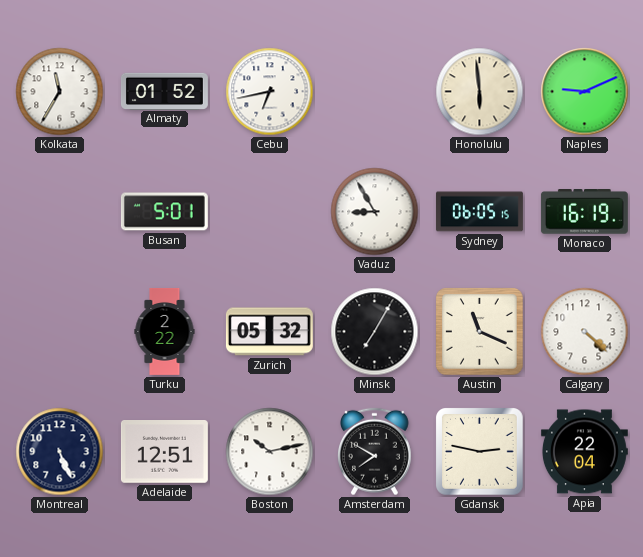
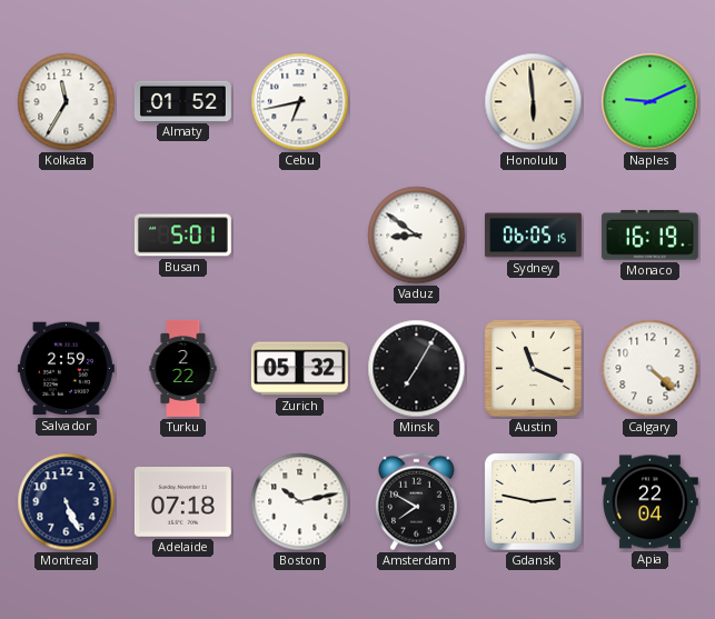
Vaduz: 8:55 -> 8:51
Salvador: none -> 2:59
Adelaide: 12:51 -> 07:18
